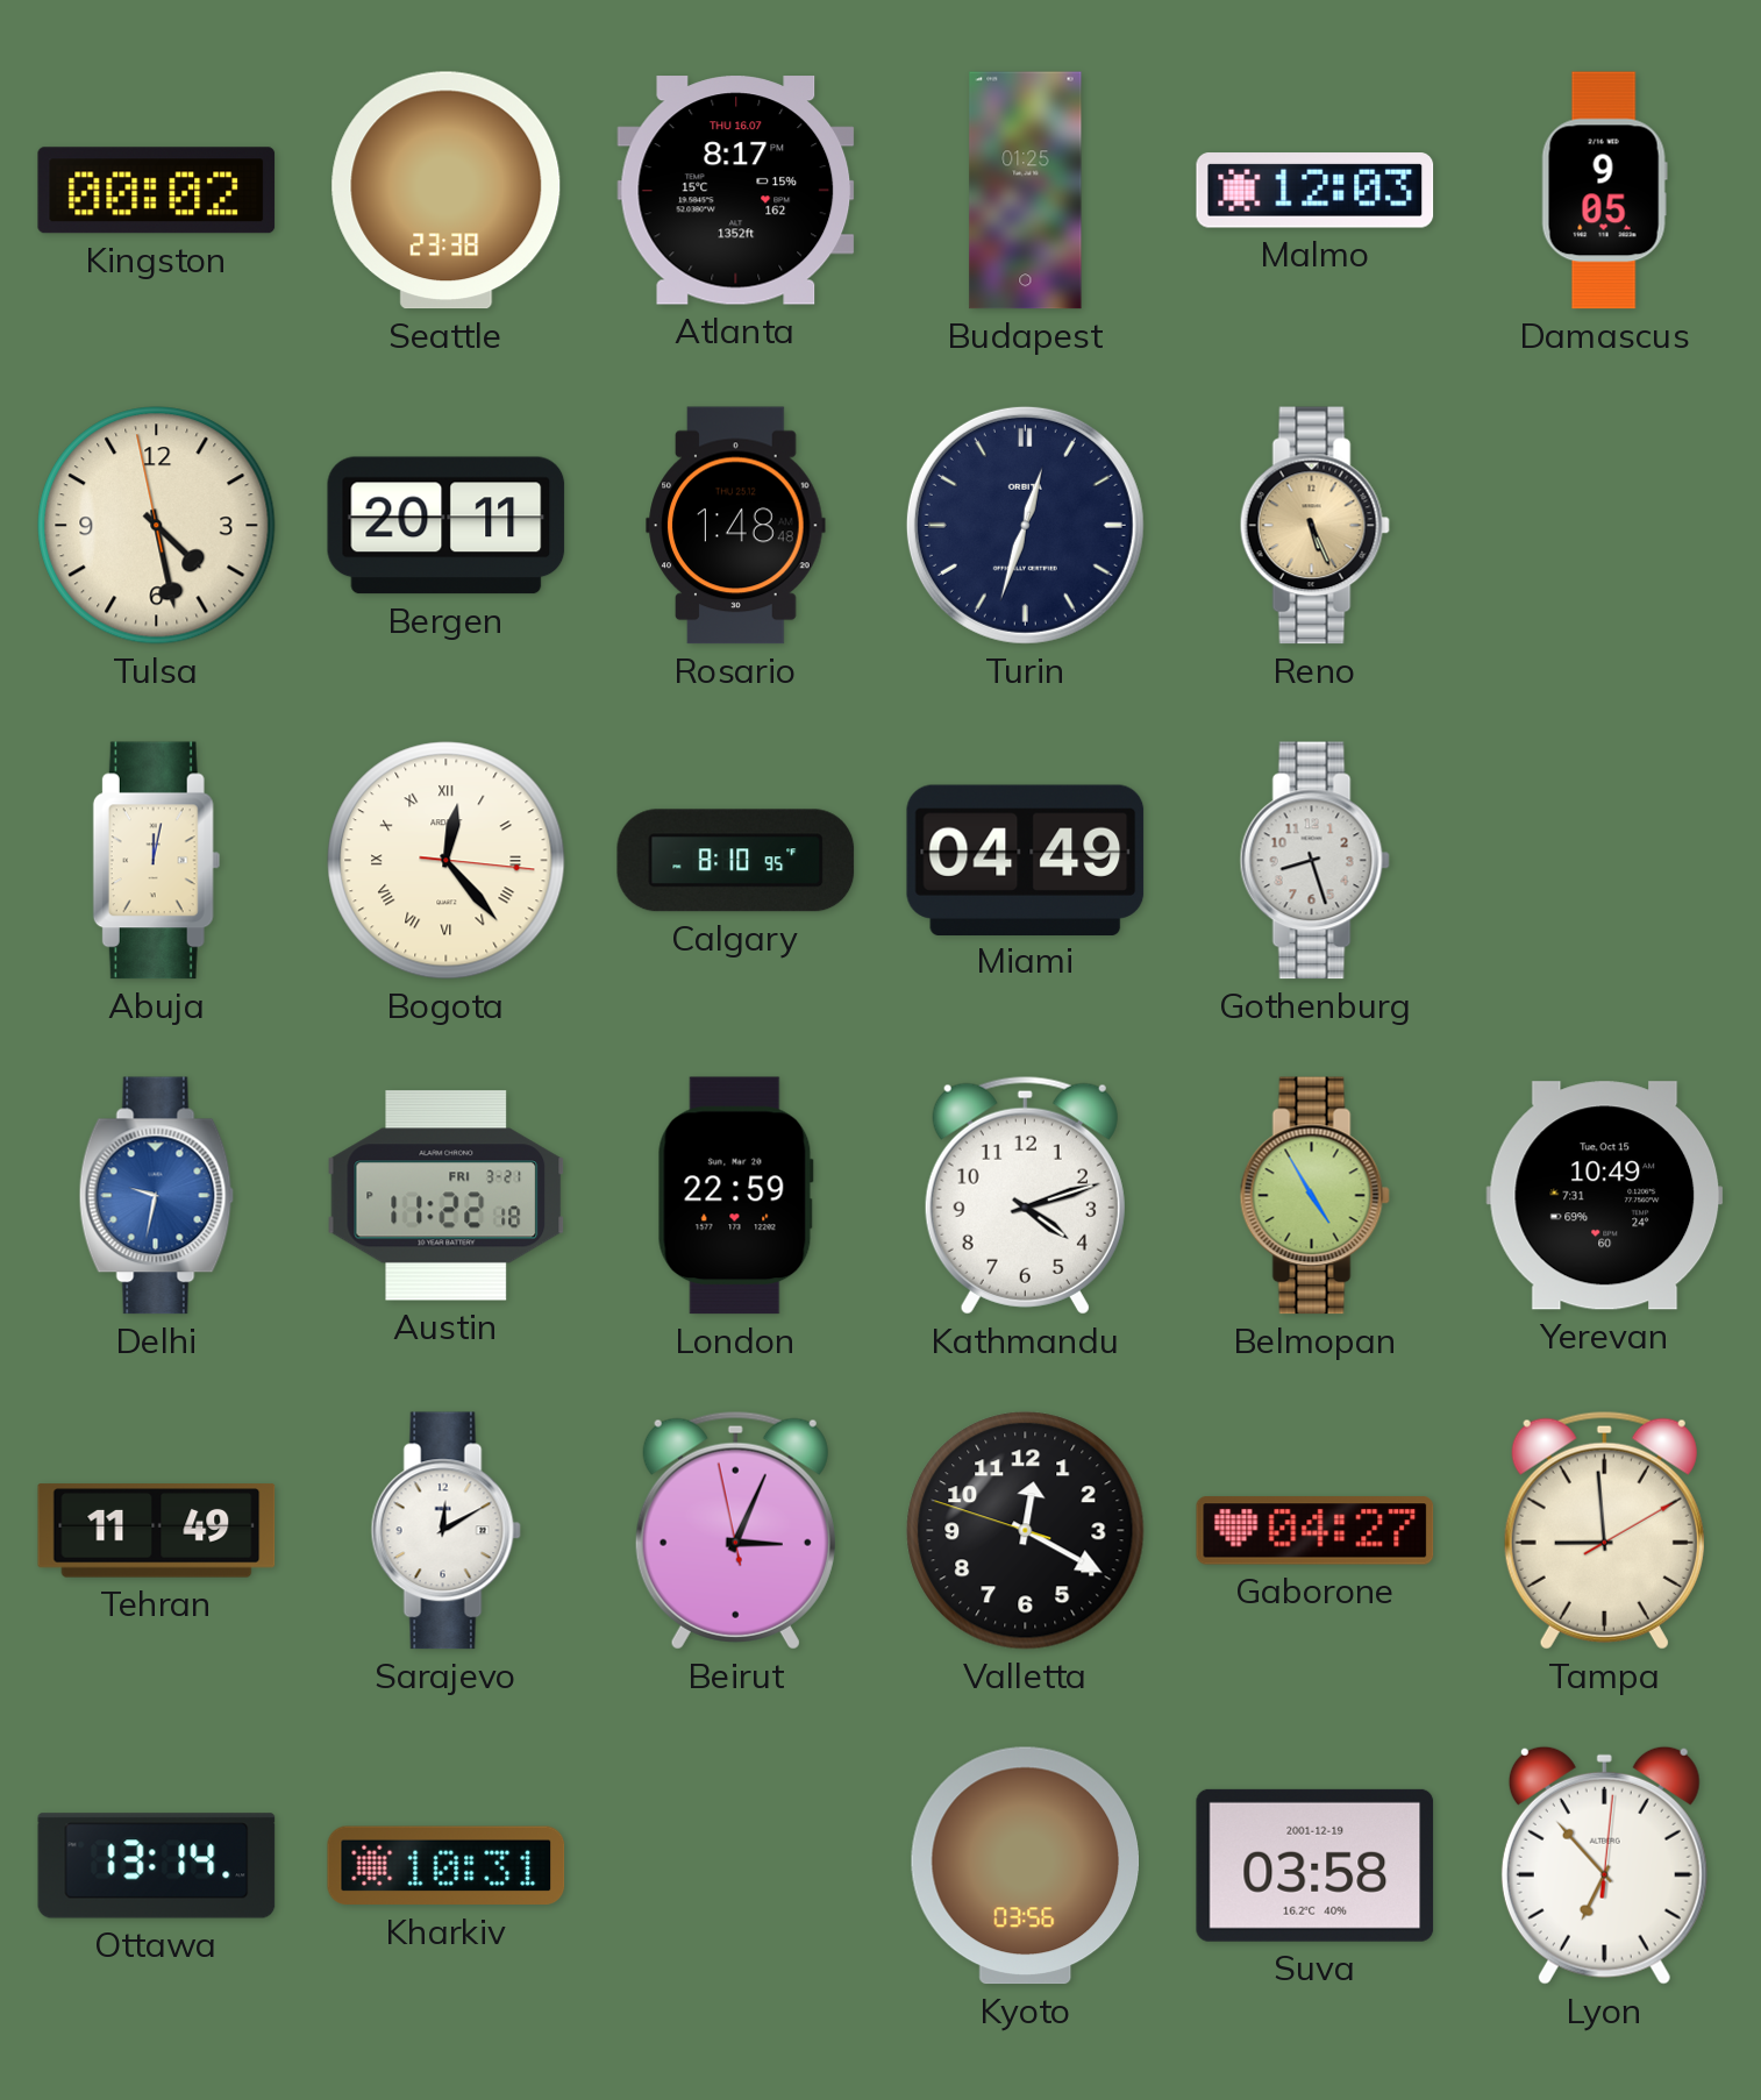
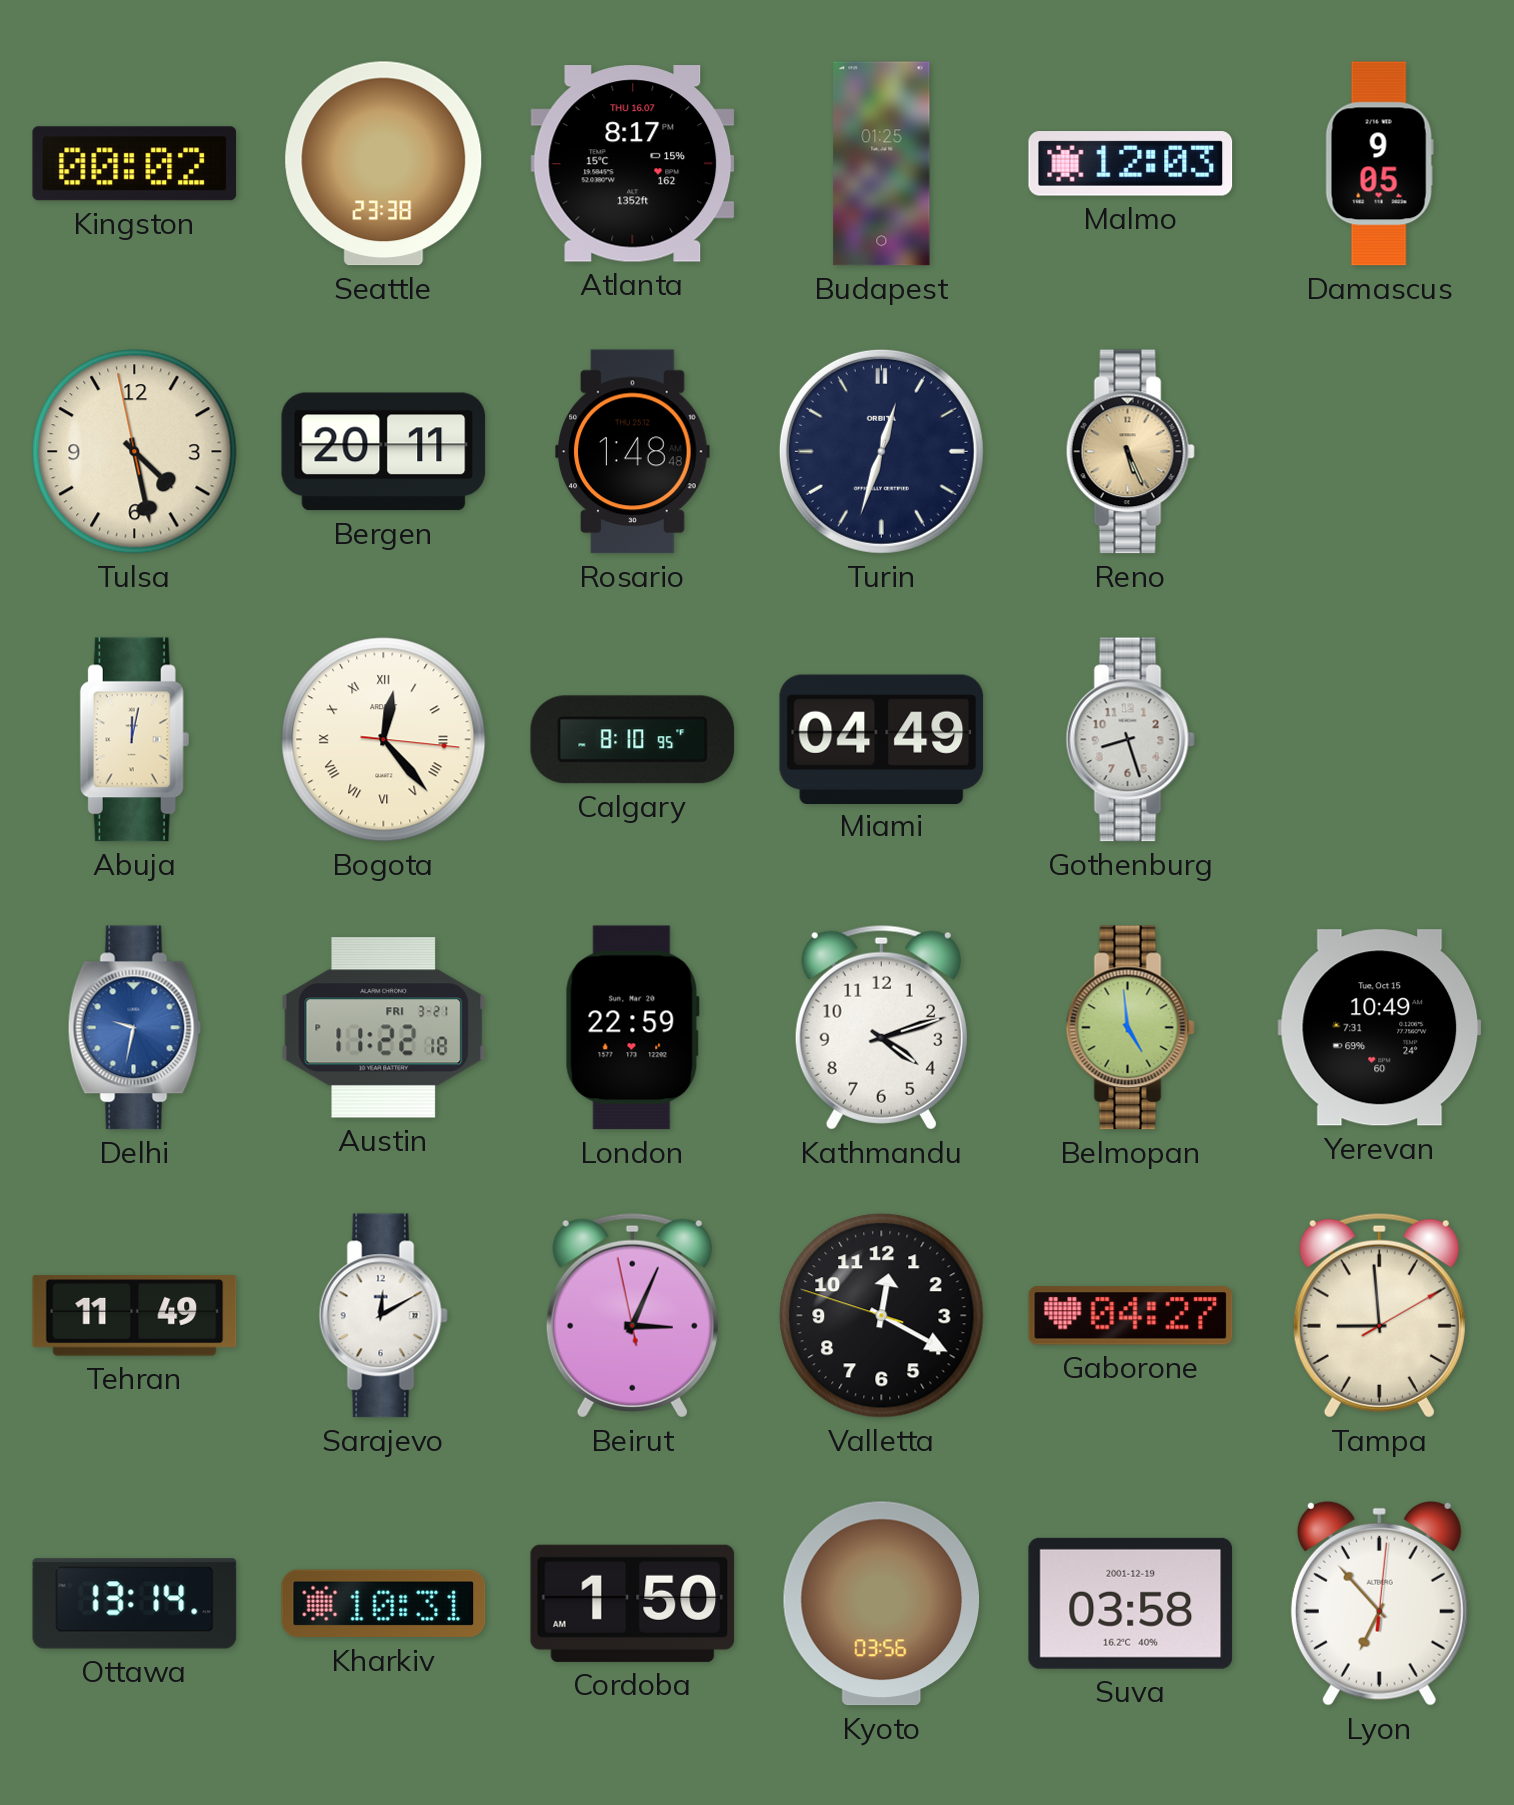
Belmopan: 4:55 -> 4:59
Cordoba: none -> 1:50
